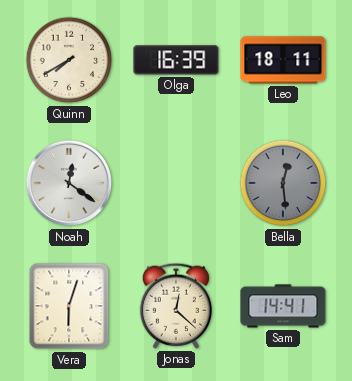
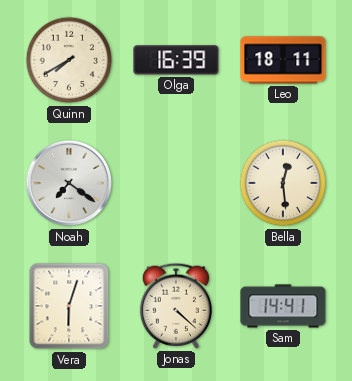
Noah: 12:21 -> 7:21
Bella dial: grey -> cream
Jonas: 12:22 -> 4:22
